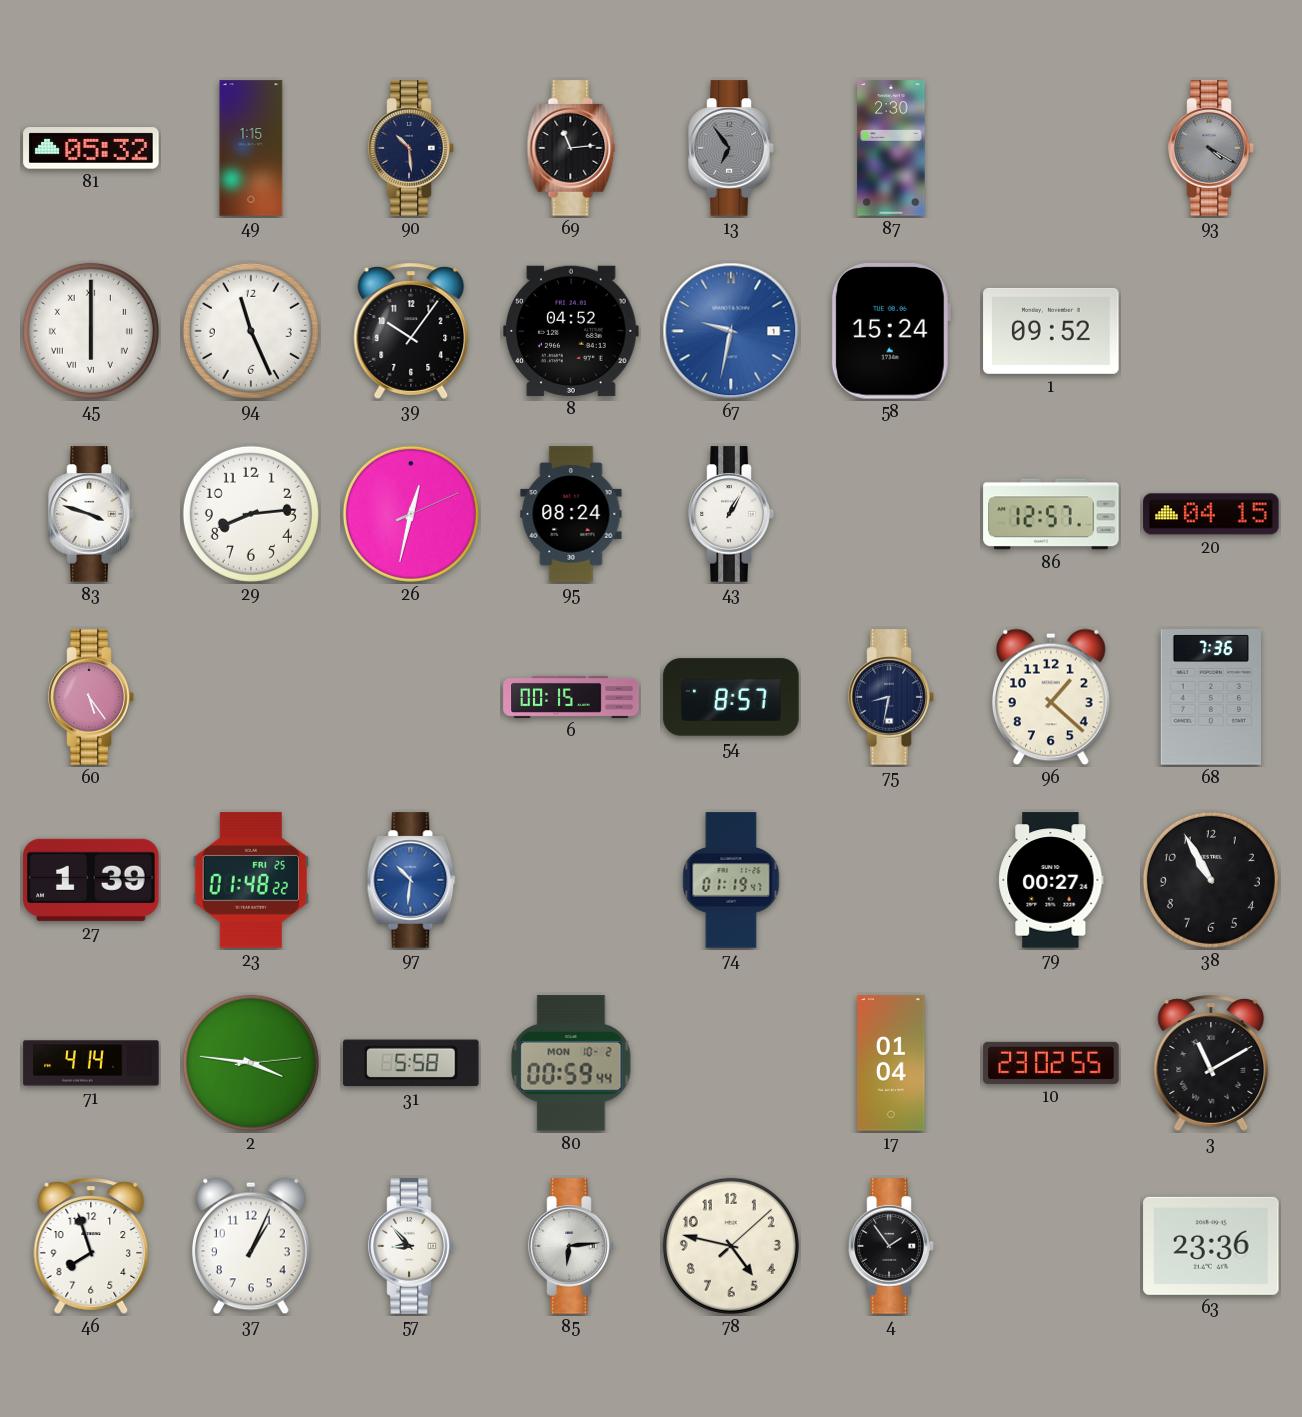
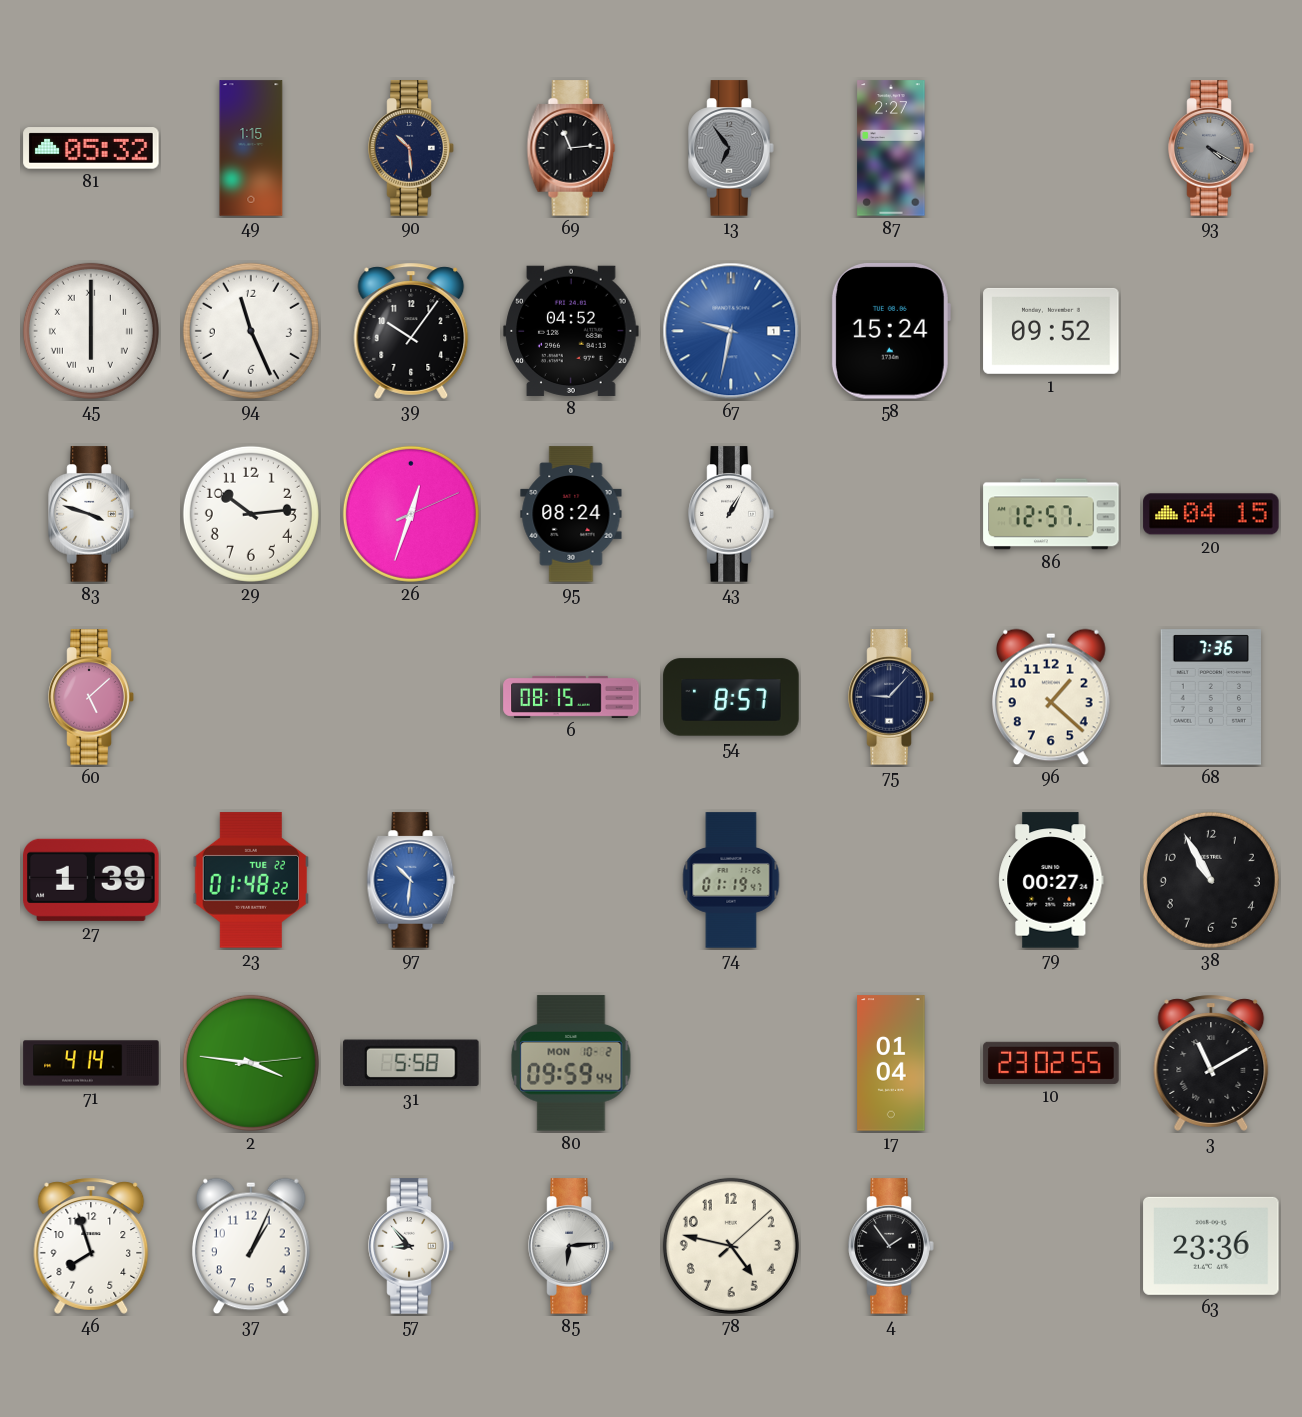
87: 2:30 -> 2:27
29: 8:14 -> 10:14
26: 12:32 -> 12:33
60: 5:24 -> 5:08
6: 00:15 -> 08:15
75: 8:32 -> 9:07
23 date: FRI 25 -> TUE 22
80: 00:59 -> 09:59
